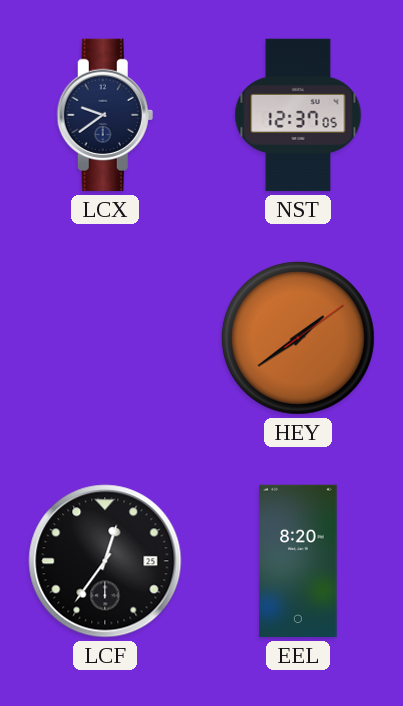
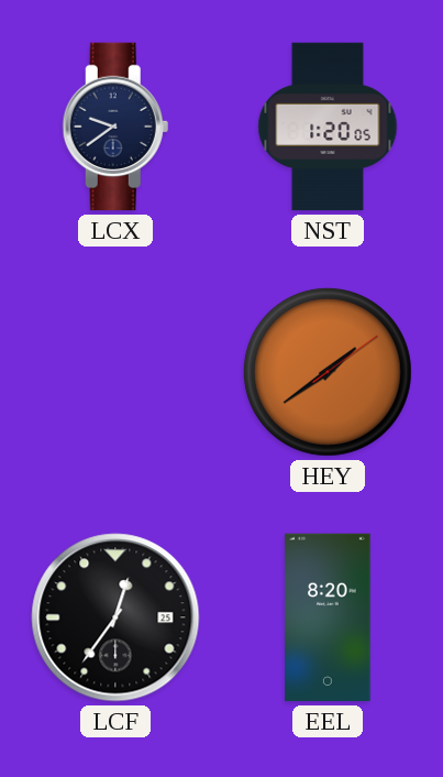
NST: 12:37 -> 1:20
